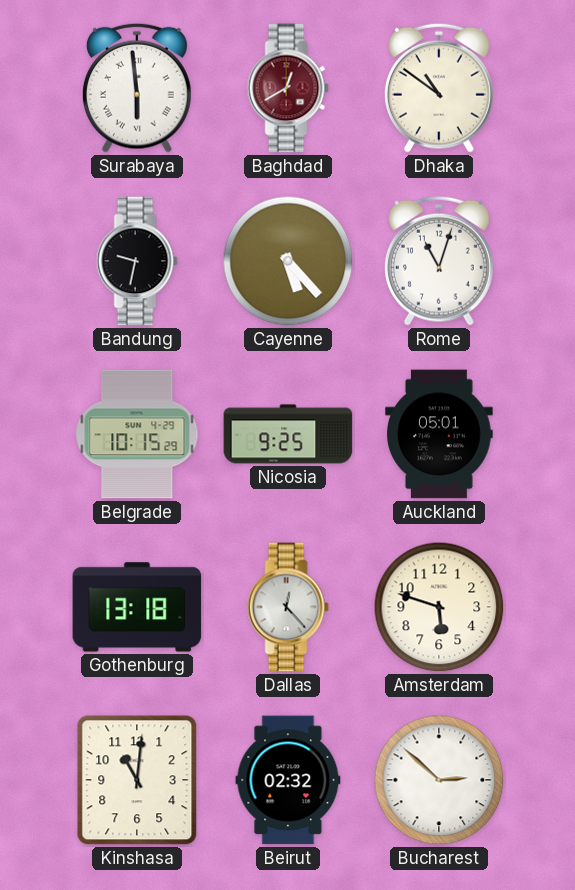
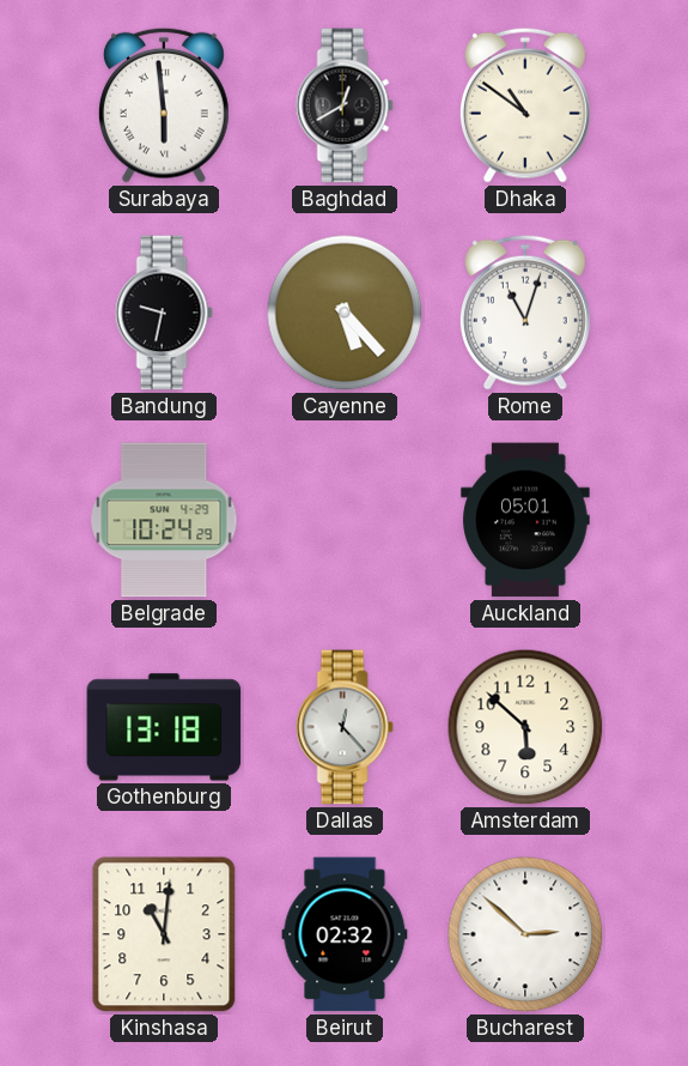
Baghdad dial: burgundy -> black
Belgrade: 10:15 -> 10:24
Nicosia: 9:25 -> none
Amsterdam: 5:48 -> 5:52
